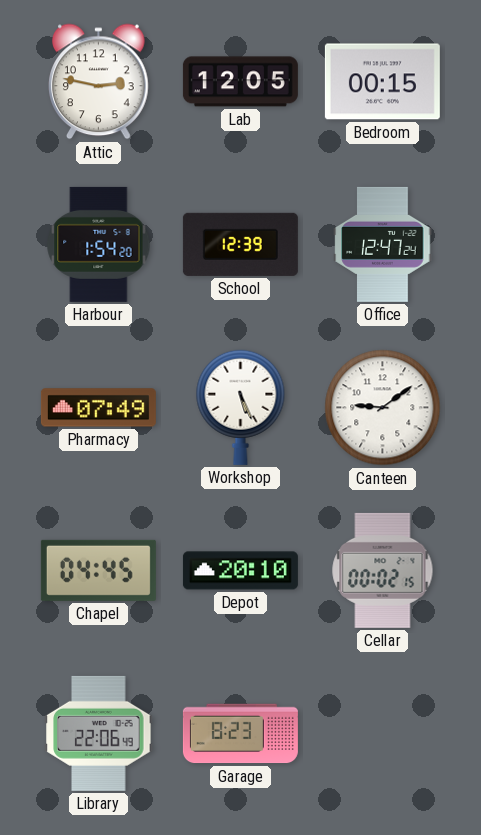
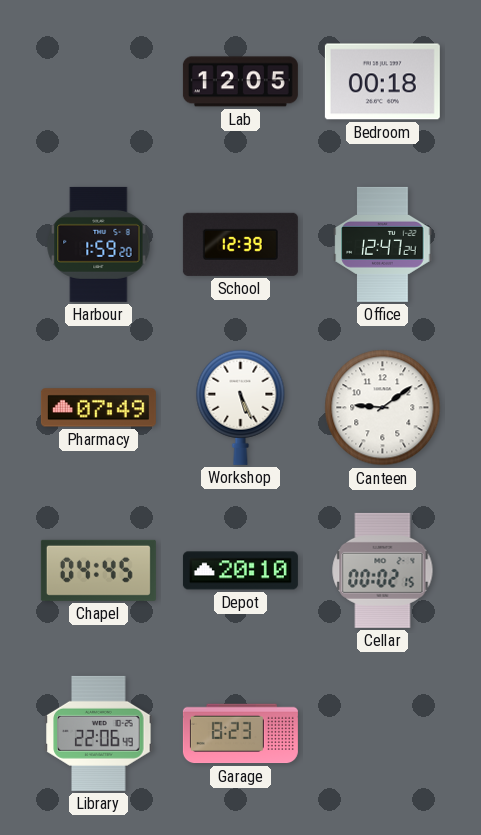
Attic: 2:47 -> none
Bedroom: 00:15 -> 00:18
Harbour: 1:54 -> 1:59
